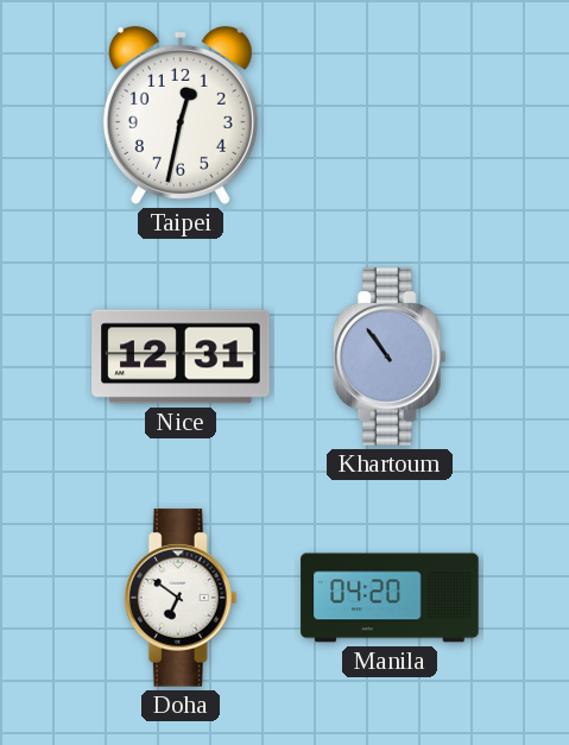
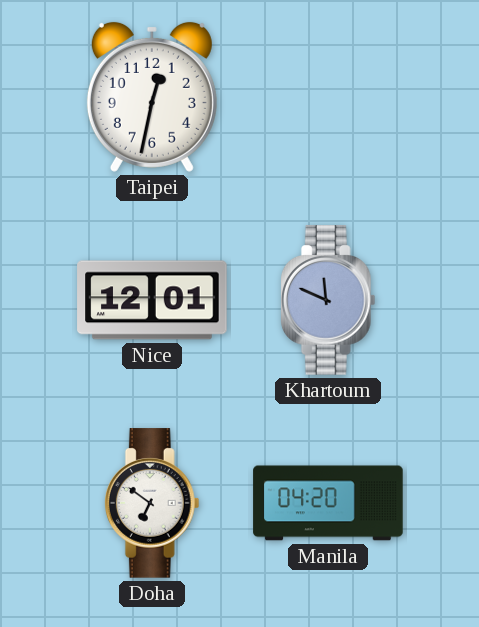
Nice: 12:31 -> 12:01
Khartoum: 10:54 -> 11:49
